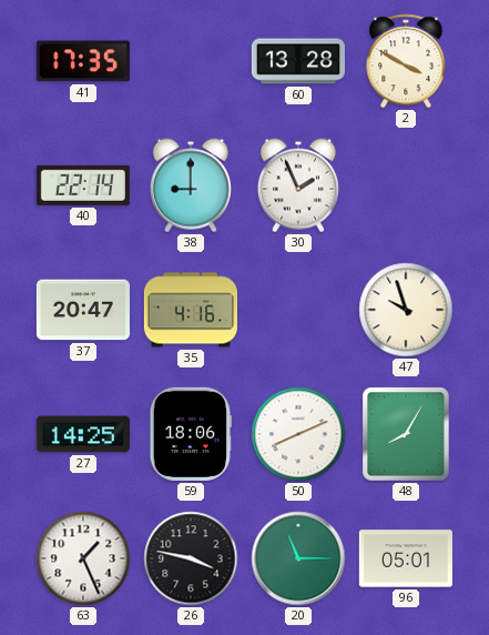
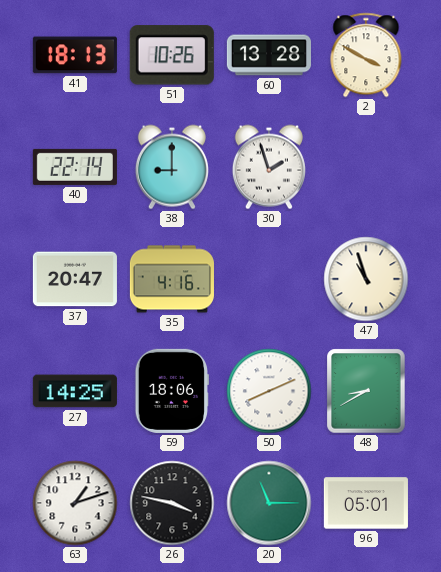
41: 17:35 -> 18:13
51: none -> 10:26
30: 1:56 -> 1:57
47: 9:57 -> 10:57
48: 8:05 -> 8:40
63: 1:26 -> 1:12
